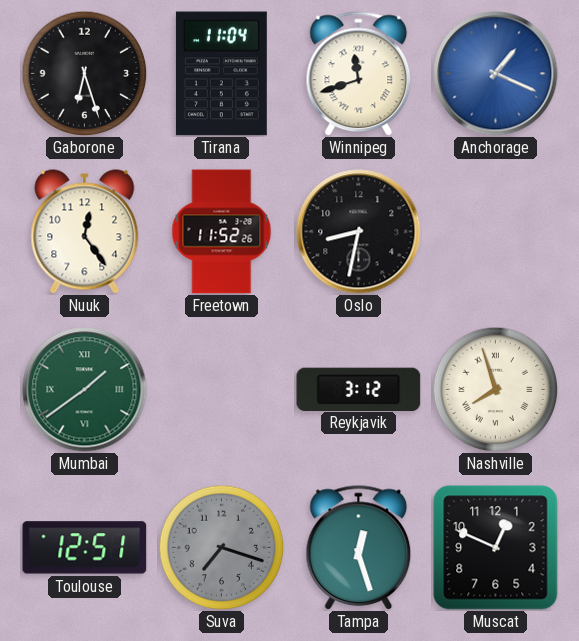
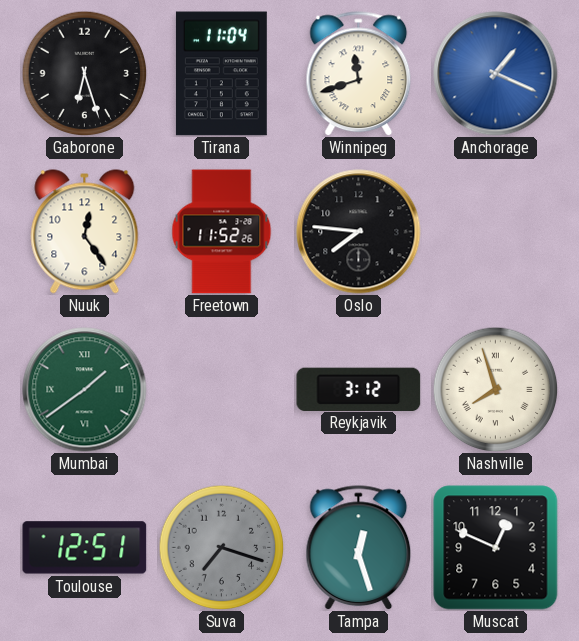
Oslo: 8:32 -> 7:46
